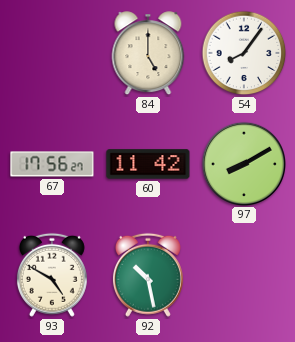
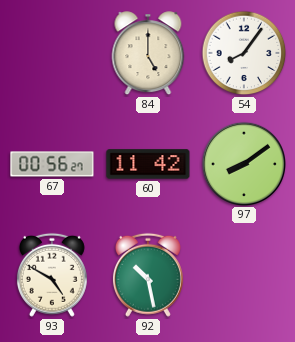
67: 17:56 -> 00:56
97: 8:10 -> 8:09
